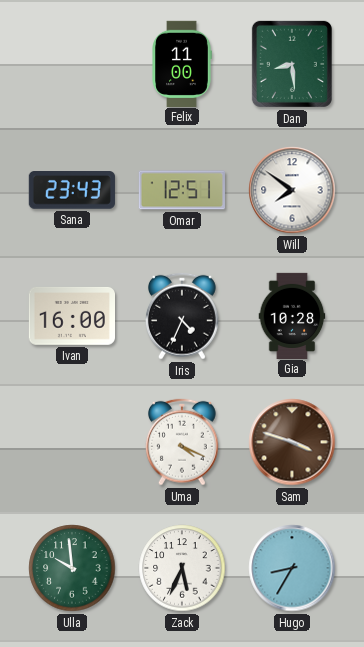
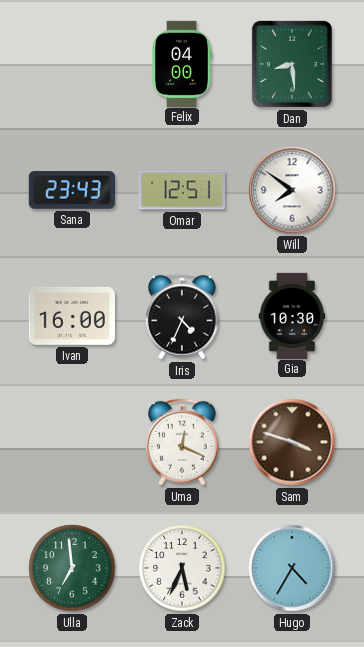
Felix: 11:00 -> 04:00
Gia: 10:28 -> 10:30
Uma: 4:19 -> 12:19
Ulla: 9:59 -> 6:59
Hugo: 8:35 -> 4:35
